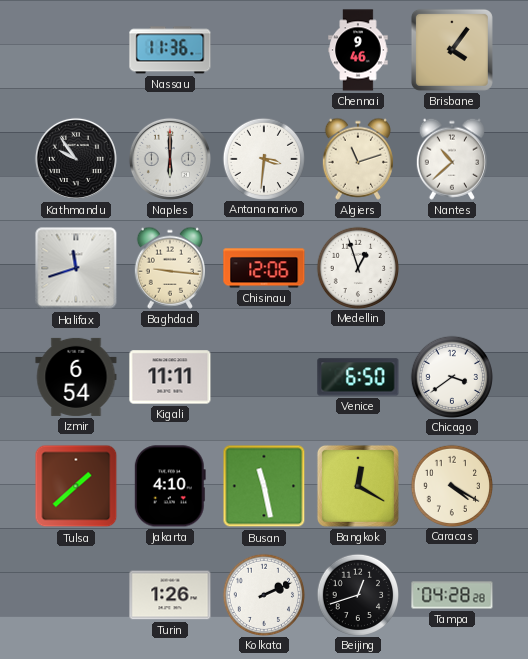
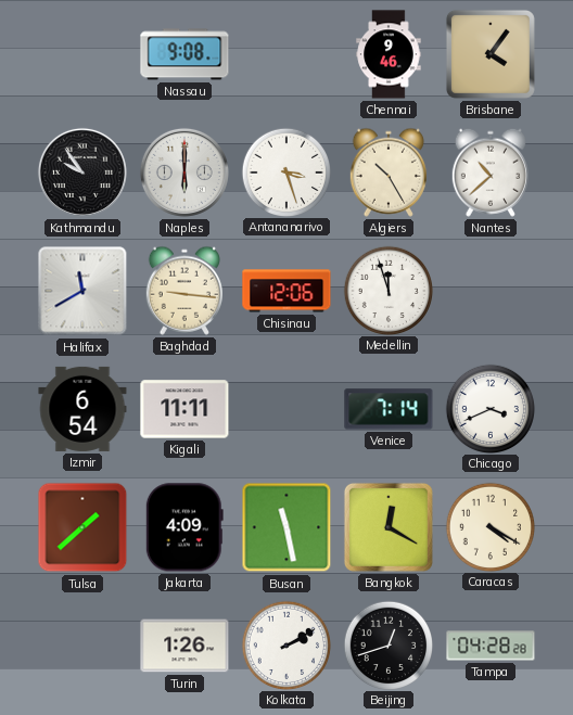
Nassau: 11:36 -> 9:08
Antananarivo: 3:31 -> 3:27
Algiers: 11:12 -> 10:25
Halifax: 11:42 -> 11:40
Medellin: 12:57 -> 11:57
Venice: 6:50 -> 7:14
Chicago: 3:39 -> 3:41
Jakarta: 4:10 -> 4:09
Kolkata: 2:11 -> 2:10
